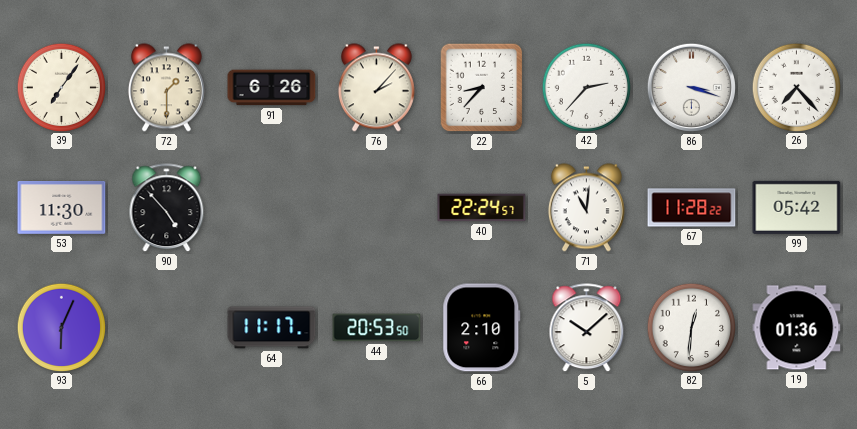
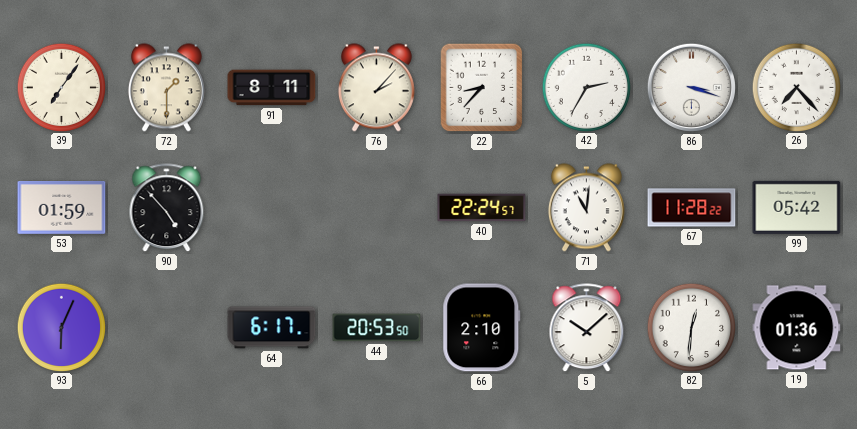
91: 6:26 -> 8:11
42: 2:37 -> 2:35
53: 11:30 -> 01:59
64: 11:17 -> 6:17
